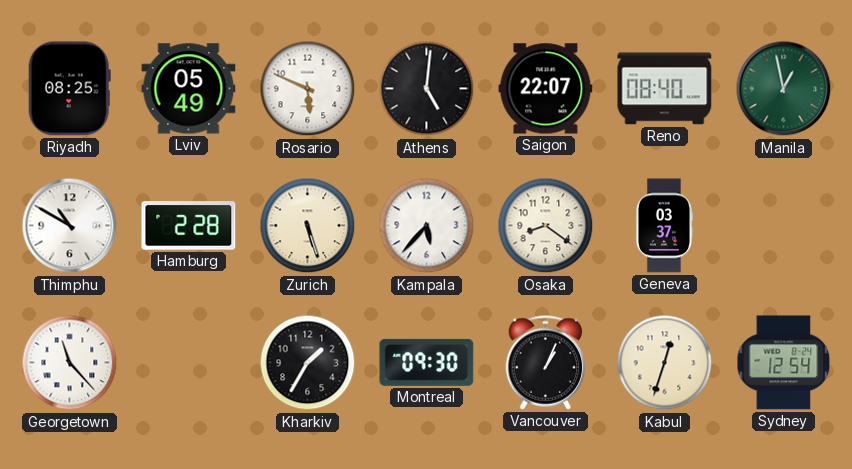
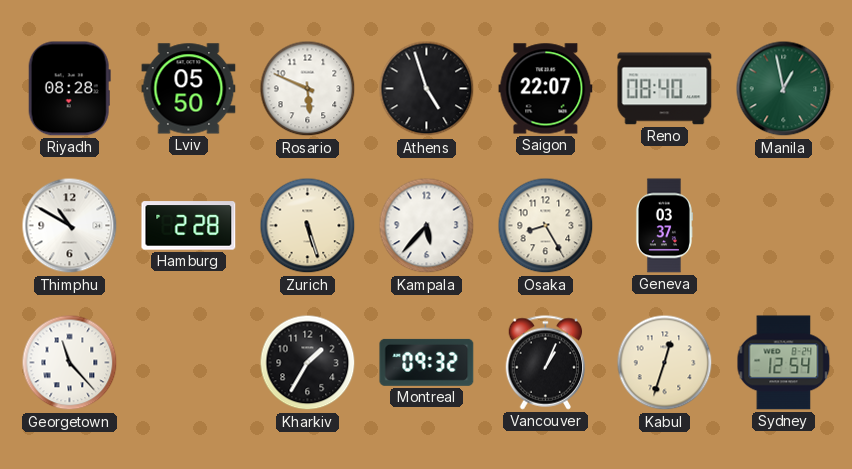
Riyadh: 08:25 -> 08:28
Lviv: 05:49 -> 05:50
Athens: 5:01 -> 4:57
Osaka: 8:21 -> 8:25
Montreal: 09:30 -> 09:32
